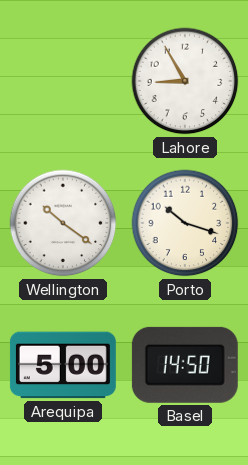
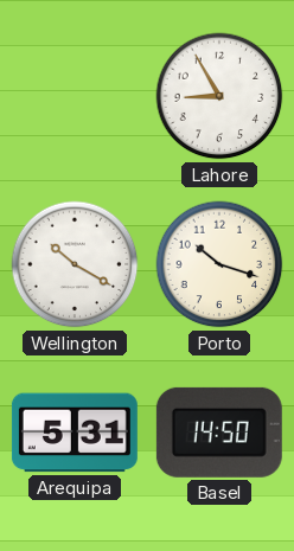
Wellington: 10:21 -> 10:20
Arequipa: 5:00 -> 5:31
